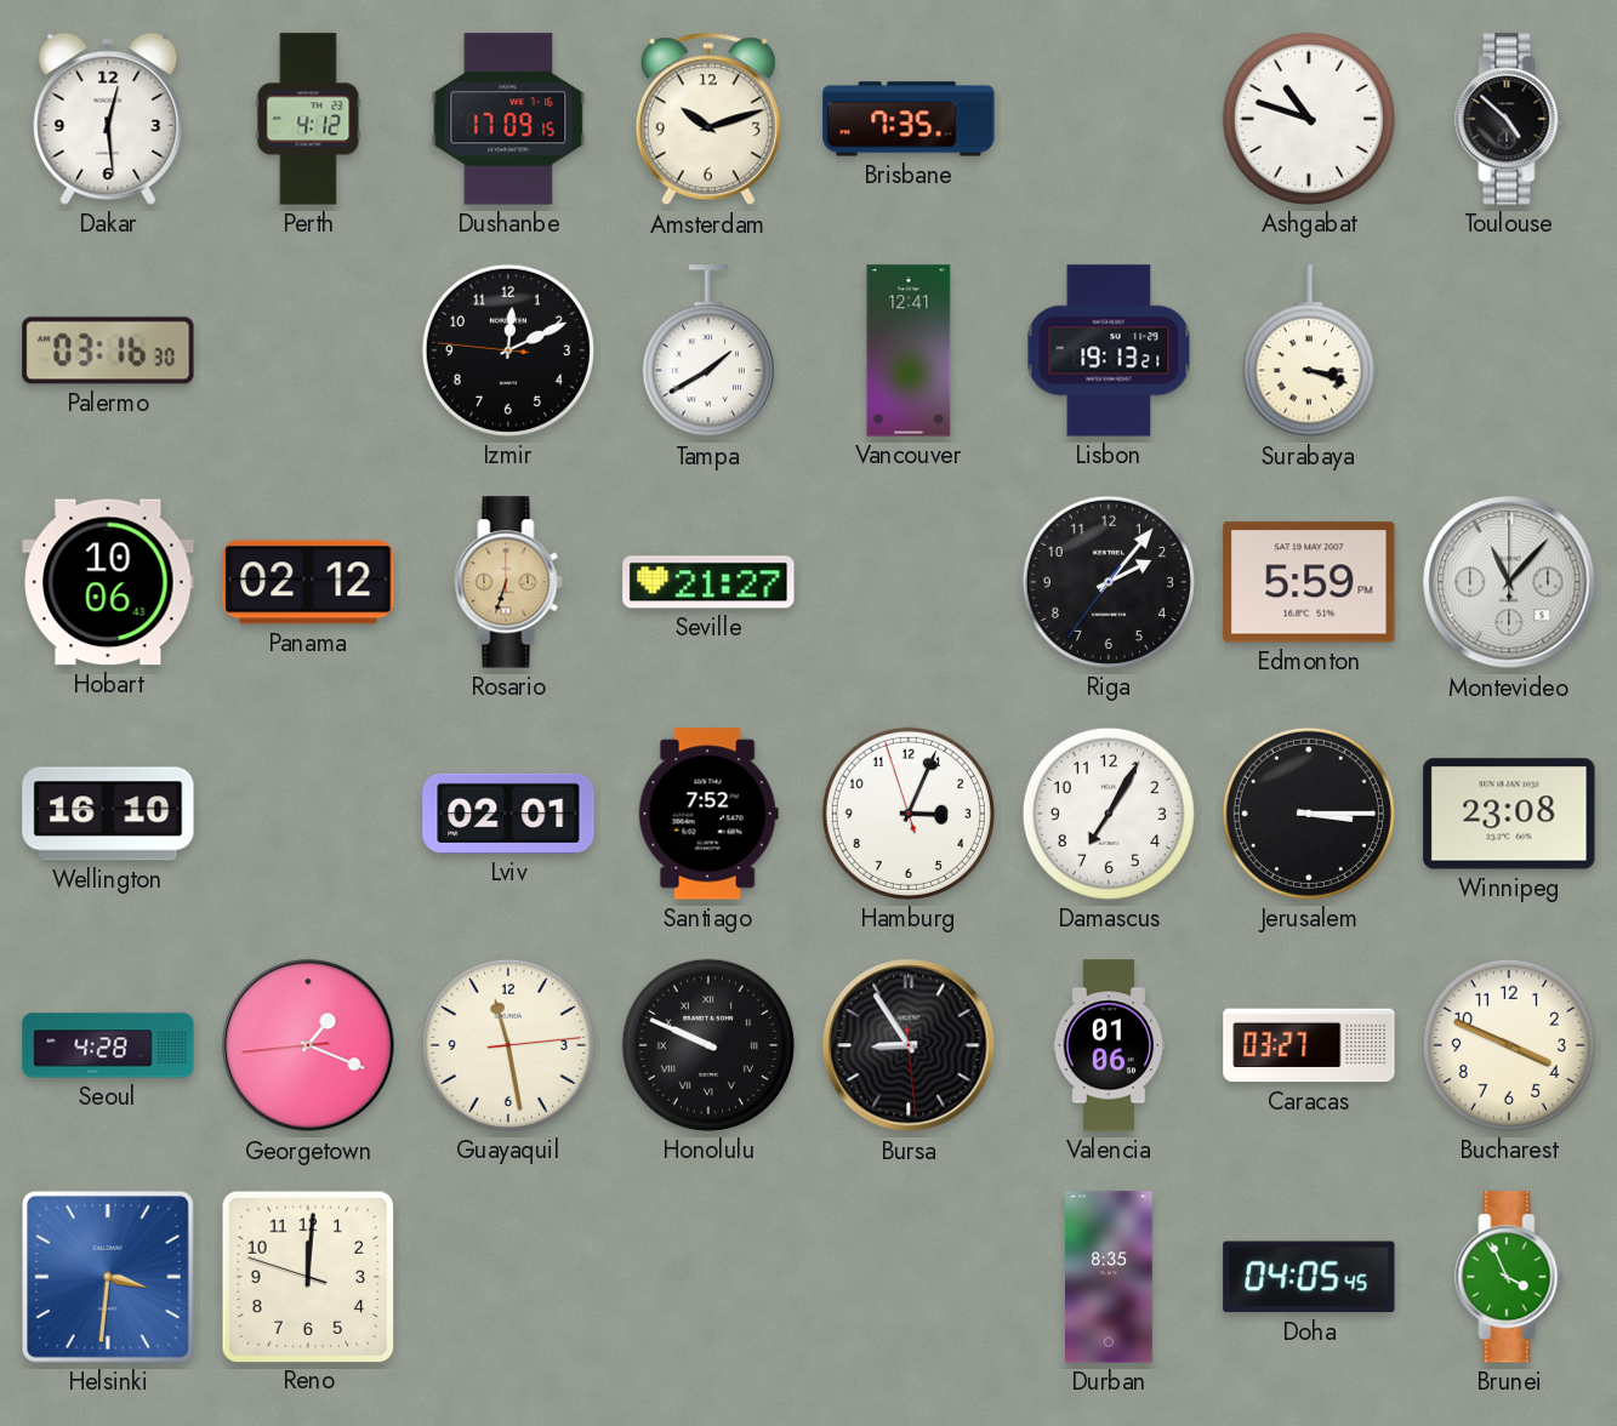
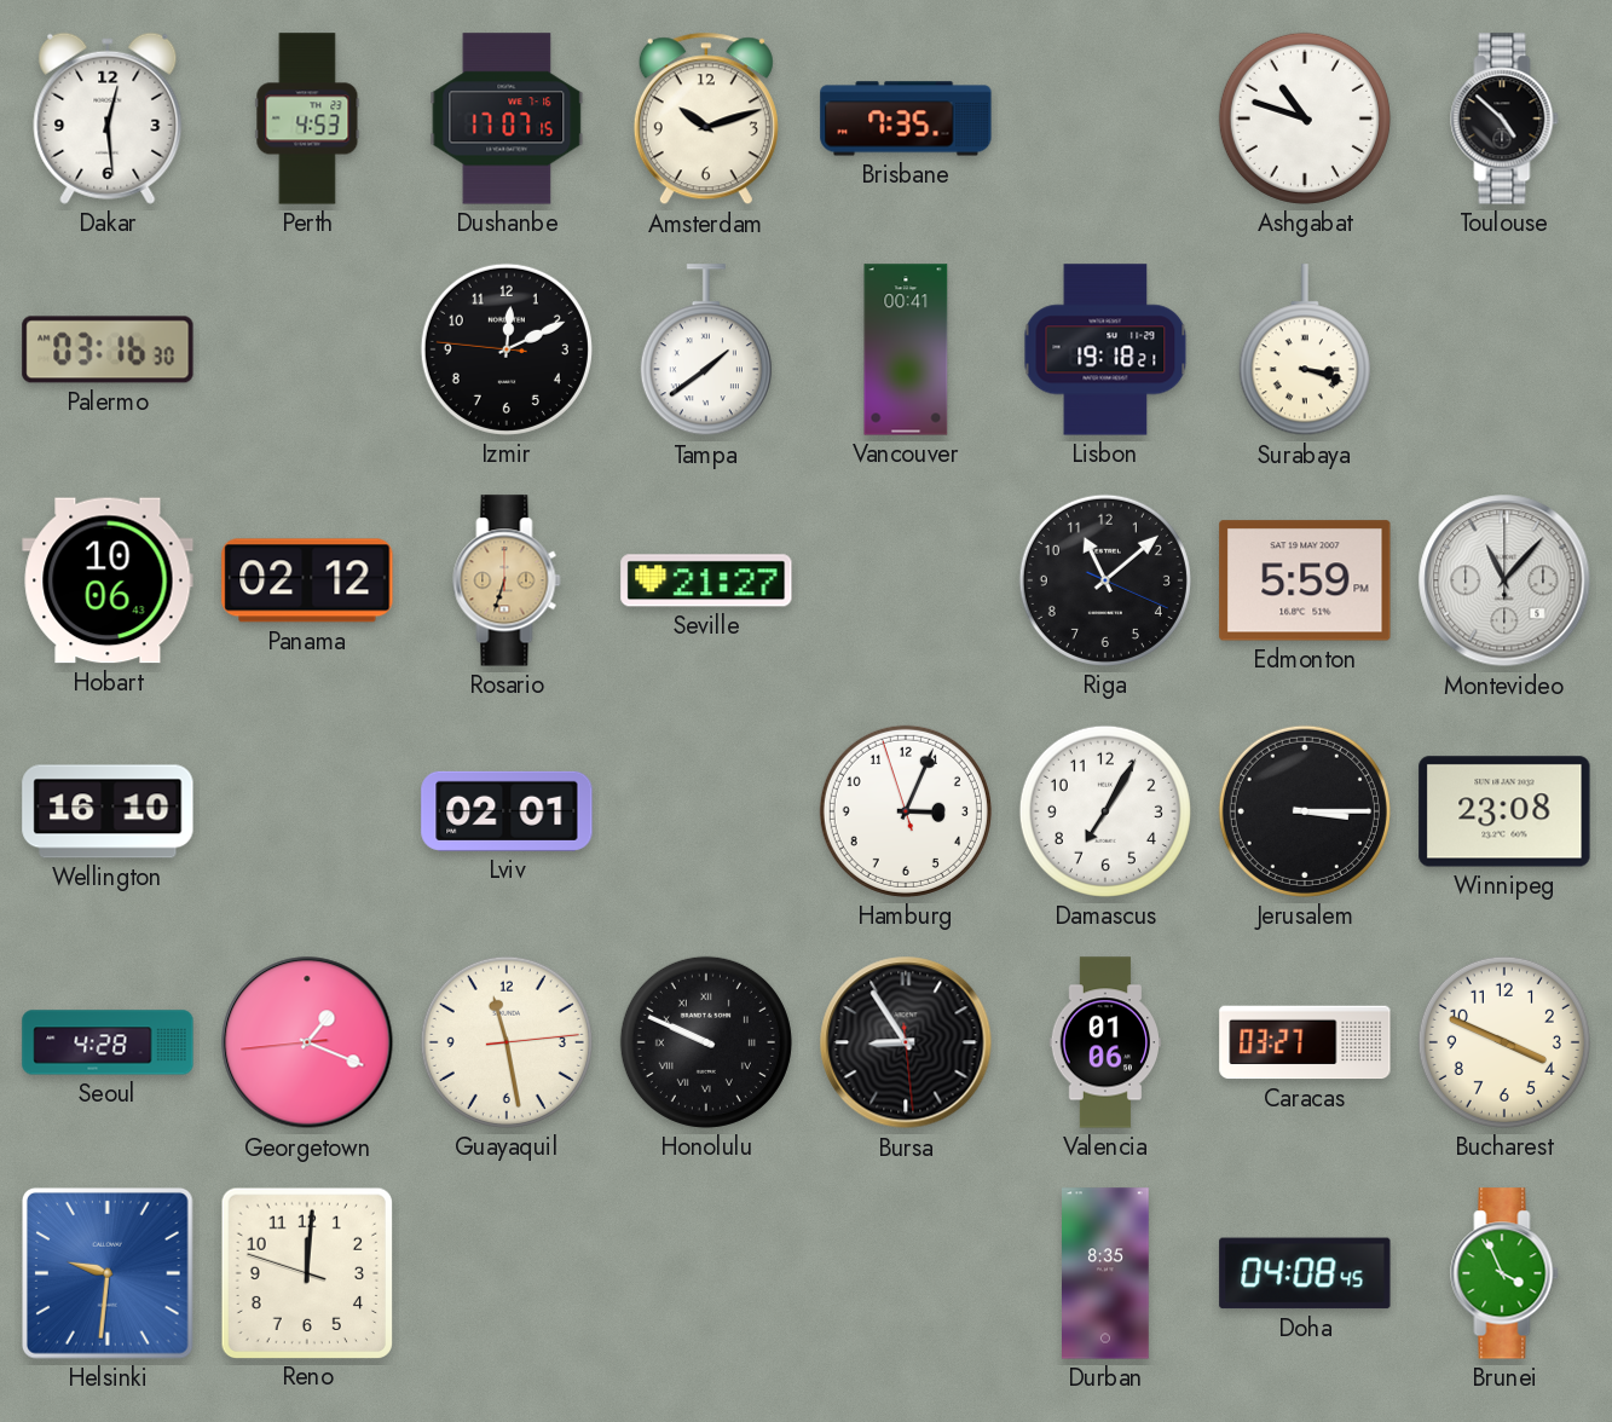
Perth: 4:12 -> 4:53
Dushanbe: 17:09 -> 17:07
Tampa: 1:40 -> 1:39
Vancouver: 12:41 -> 00:41
Lisbon: 19:13 -> 19:18
Riga: 2:06 -> 11:08
Santiago: 7:52 -> none
Helsinki: 3:31 -> 9:31
Doha: 04:05 -> 04:08
